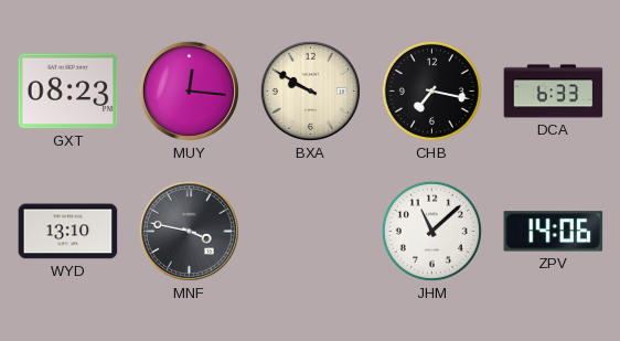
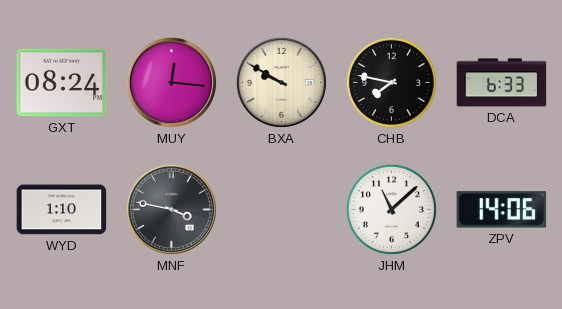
GXT: 08:23 -> 08:24
CHB: 7:17 -> 7:47
WYD: 13:10 -> 1:10
